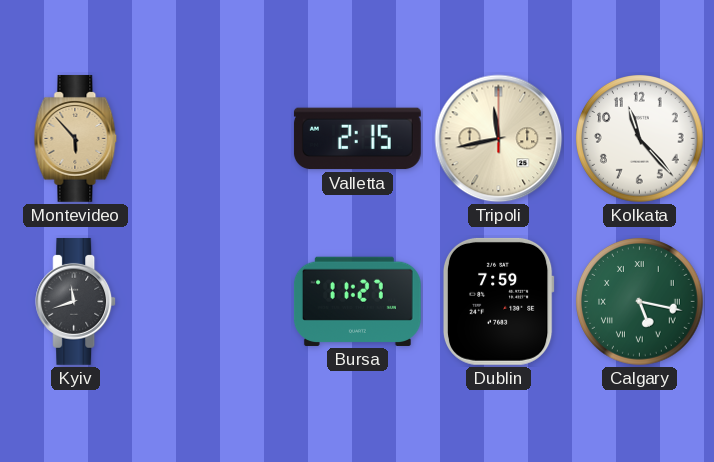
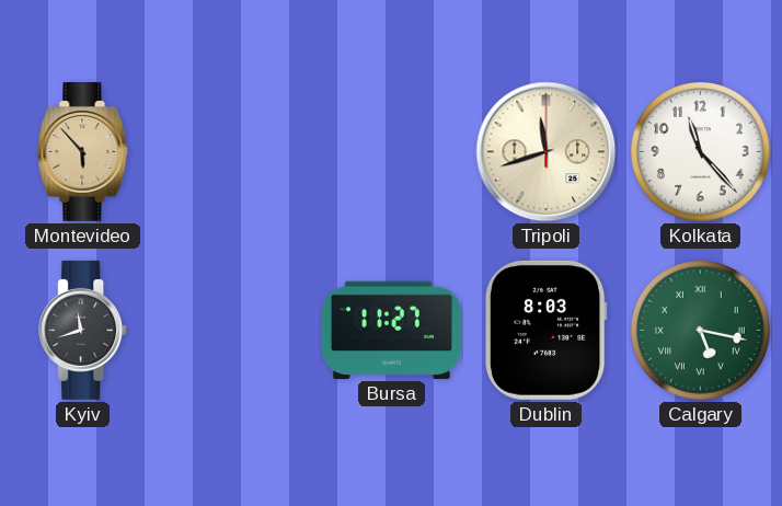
Valletta: 2:15 -> none
Tripoli: 11:43 -> 11:42
Dublin: 7:59 -> 8:03
